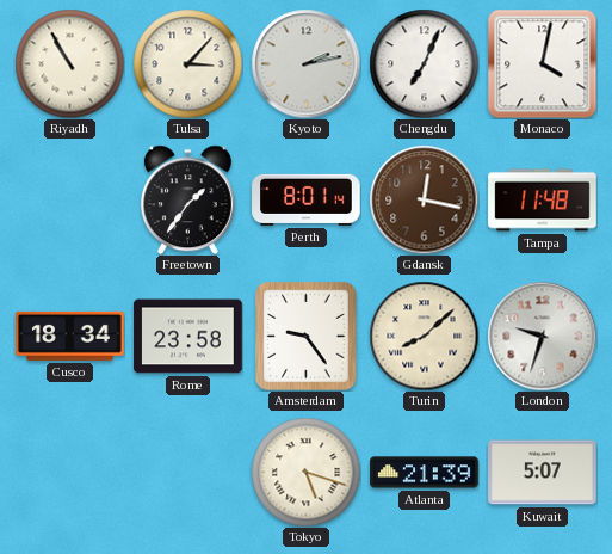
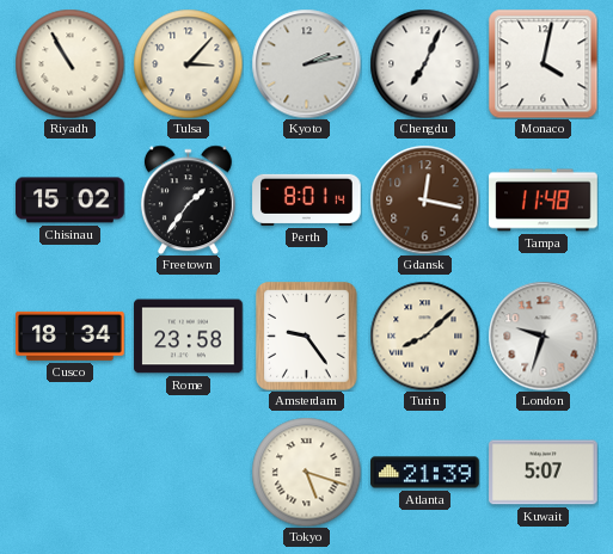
Chisinau: none -> 15:02
